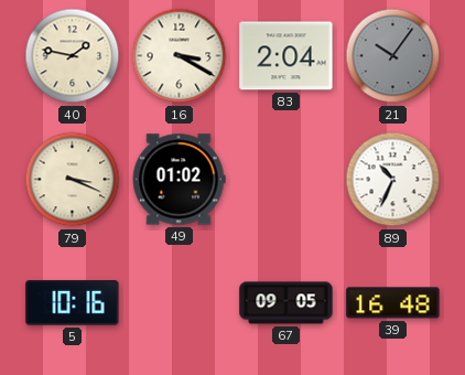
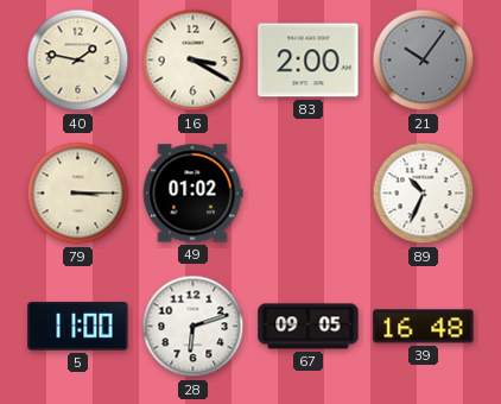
83: 2:04 -> 2:00
79: 3:19 -> 3:15
5: 10:16 -> 11:00
28: none -> 6:12
